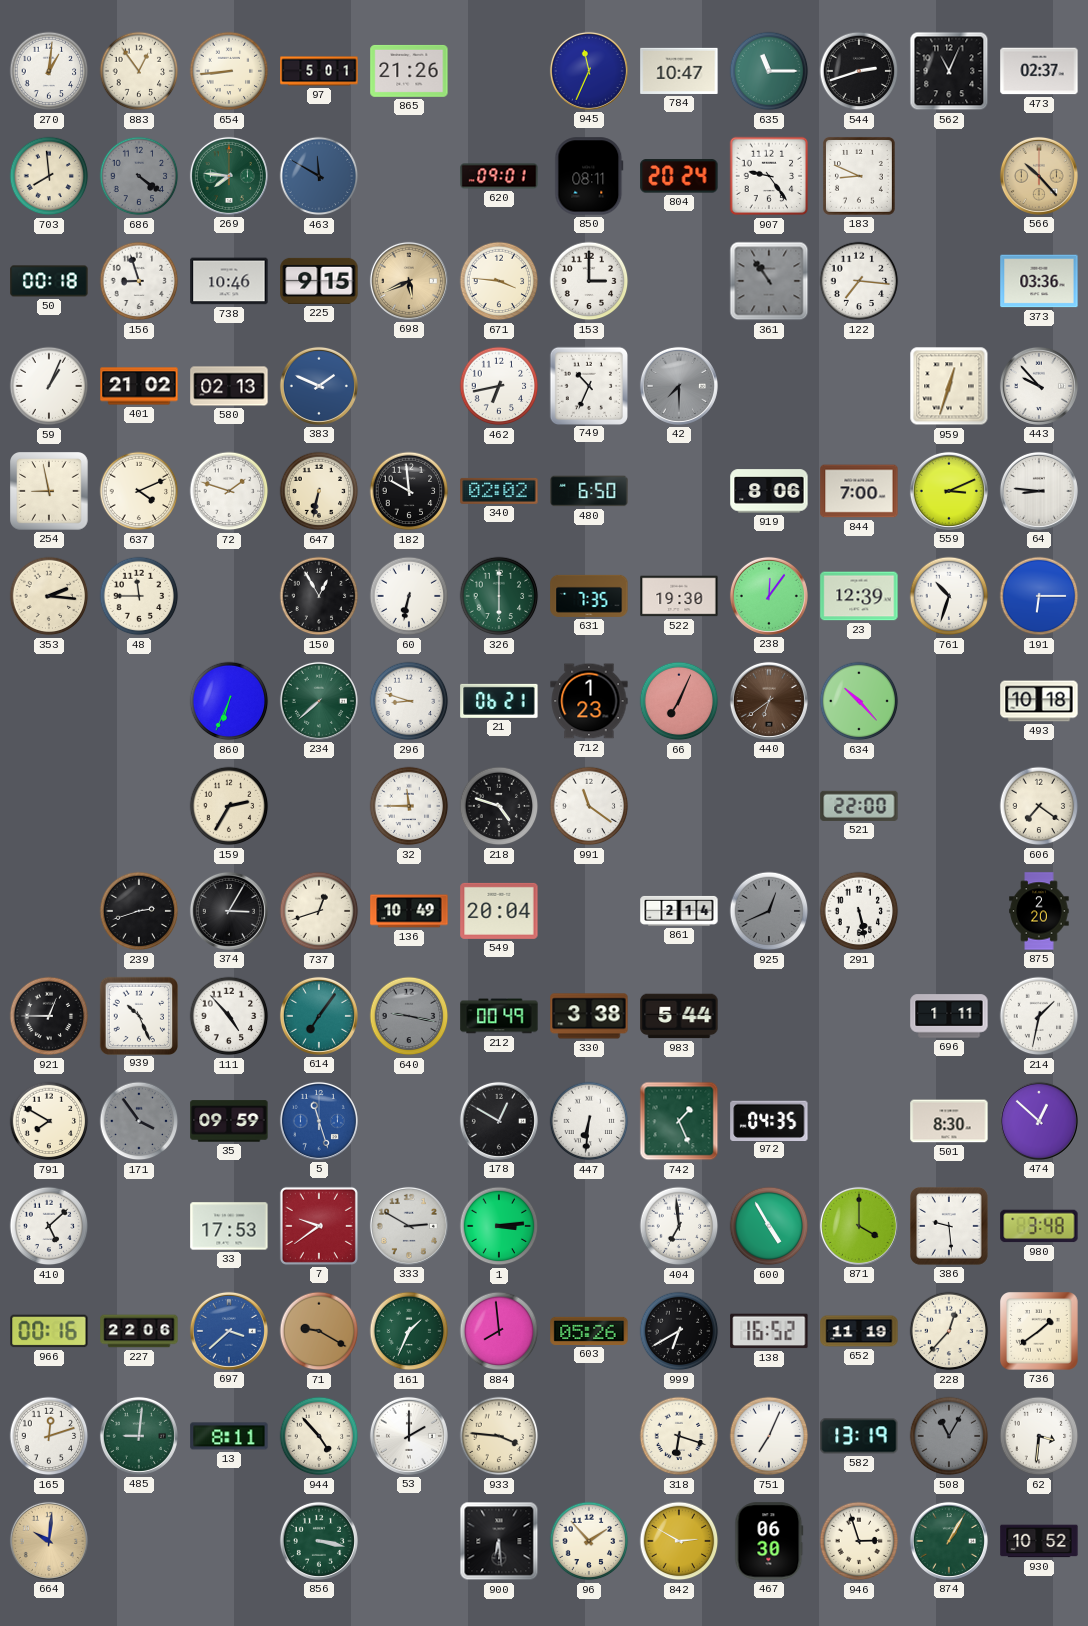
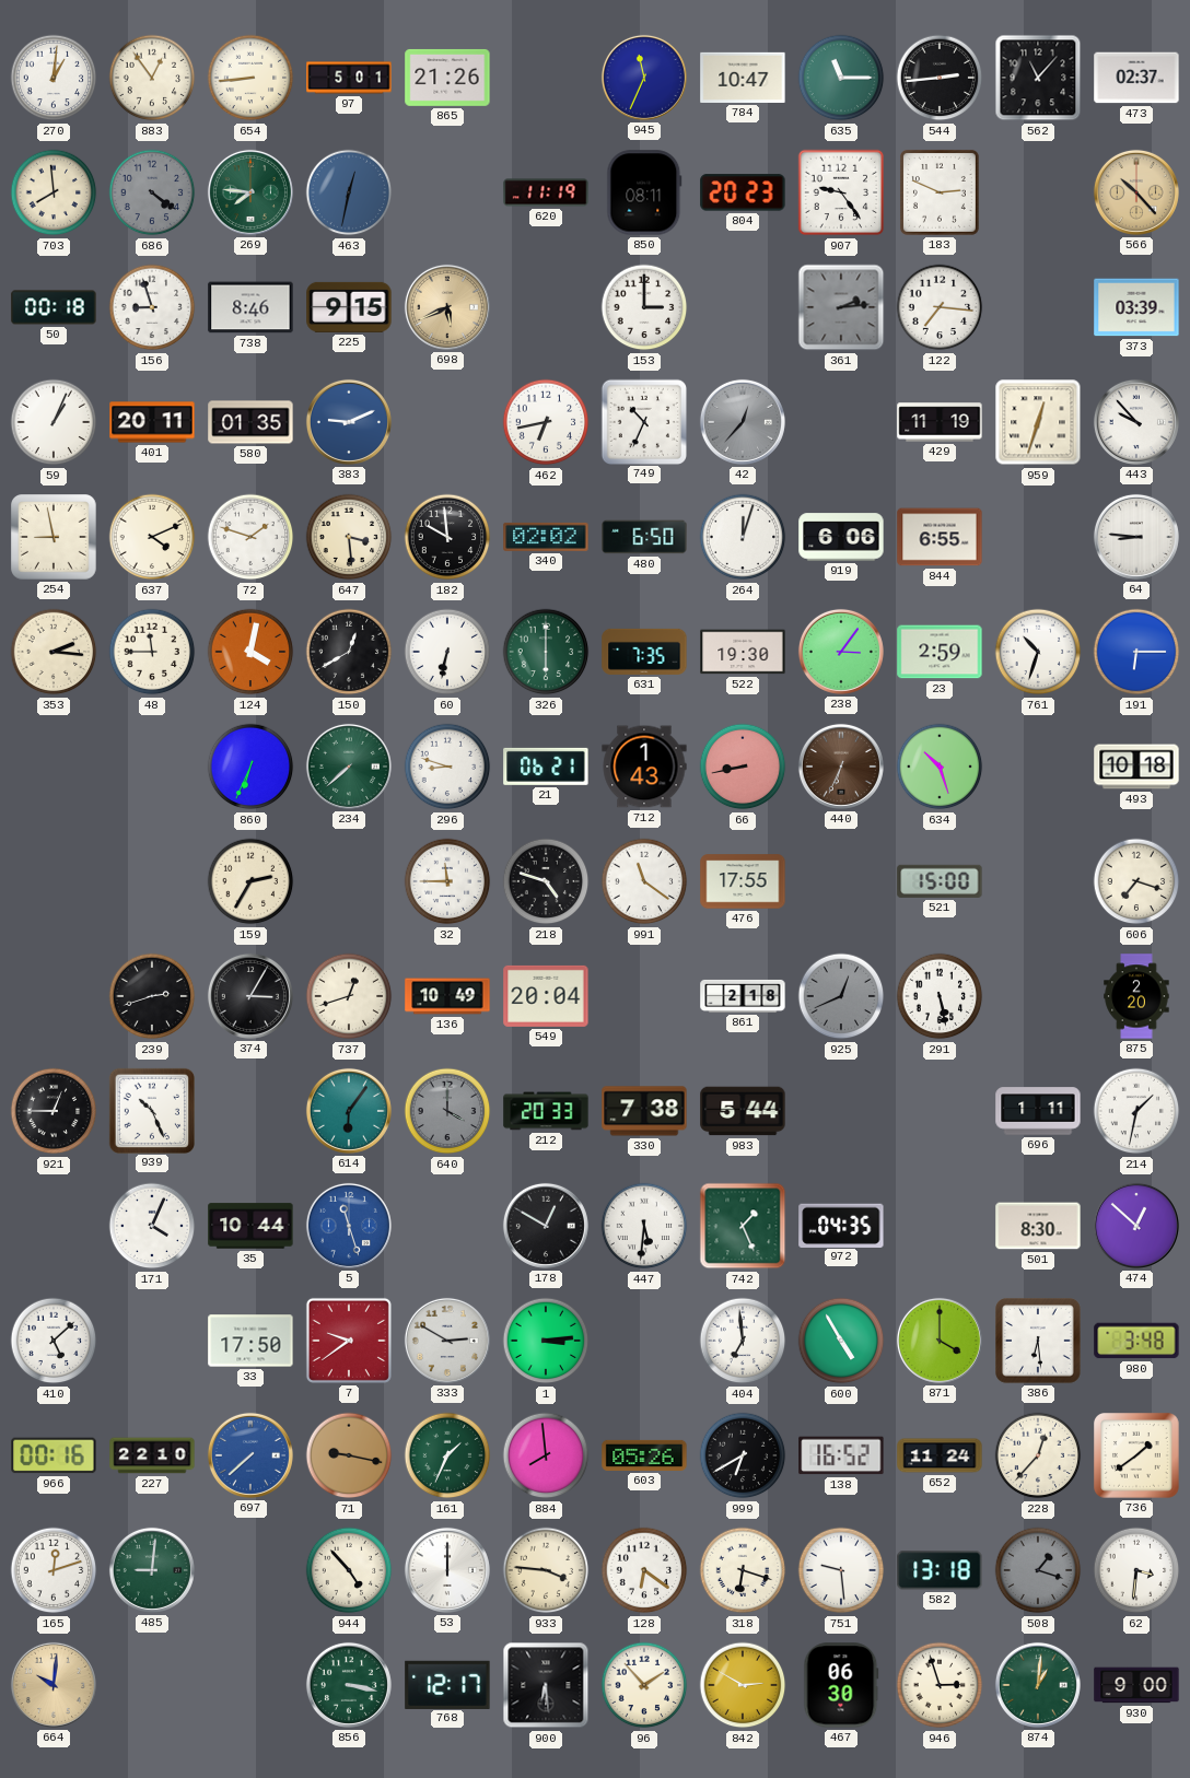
544: 2:42 -> 2:44
562: 11:04 -> 11:07
463: 11:50 -> 12:32
620: 09:01 -> 11:19
804: 20:24 -> 20:23
183: 8:49 -> 2:49
738: 10:46 -> 8:46
671: 3:46 -> none
361: 10:54 -> 2:14
373: 03:36 -> 03:39
401: 21:02 -> 20:11
580: 02:13 -> 01:35
383: 1:49 -> 9:11
42: 7:30 -> 12:37
429: none -> 11:19
647: 6:32 -> 3:29
264: none -> 12:03
919: 8:06 -> 6:06
844: 7:00 -> 6:55
559: 3:11 -> none
124: none -> 4:02
150: 12:55 -> 12:40
238: 12:06 -> 3:06
23: 12:39 -> 2:59
712: 1:23 -> 1:43
66: 7:04 -> 8:43
440: 6:39 -> 6:34
634: 10:23 -> 10:27
476: none -> 17:55
521: 22:00 -> 15:00
606: 7:21 -> 7:18
861: 2:14 -> 2:18
111: 4:53 -> none
614: 7:06 -> 6:06
640: 9:17 -> 4:00
212: 00:49 -> 20:33
330: 3:38 -> 7:38
791: 7:50 -> none
171: 3:54 -> 4:04
171 dial: grey -> white
35: 09:59 -> 10:44
447: 6:31 -> 5:31
33: 17:53 -> 17:50
386: 9:29 -> 6:29
227: 22:06 -> 22:10
697: 3:38 -> 7:38
71: 9:20 -> 9:17
652: 11:19 -> 11:24
13: 8:11 -> none
53: 2:00 -> 12:00
128: none -> 6:21
751: 7:04 -> 9:29
582: 13:19 -> 13:18
508: 11:05 -> 1:18
768: none -> 12:17
874: 1:05 -> 1:01
930: 10:52 -> 9:00
